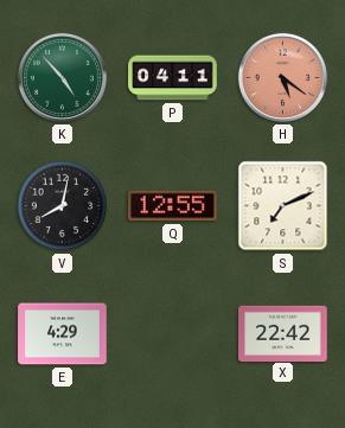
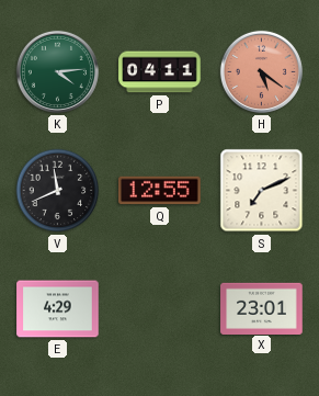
K: 4:53 -> 4:14
V: 8:02 -> 11:41
X: 22:42 -> 23:01
